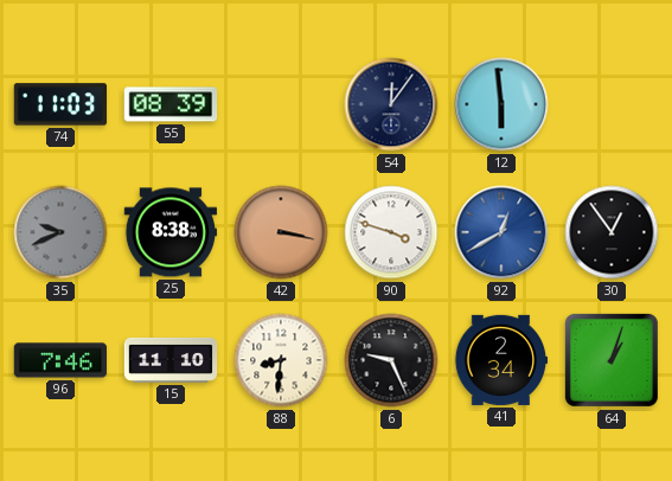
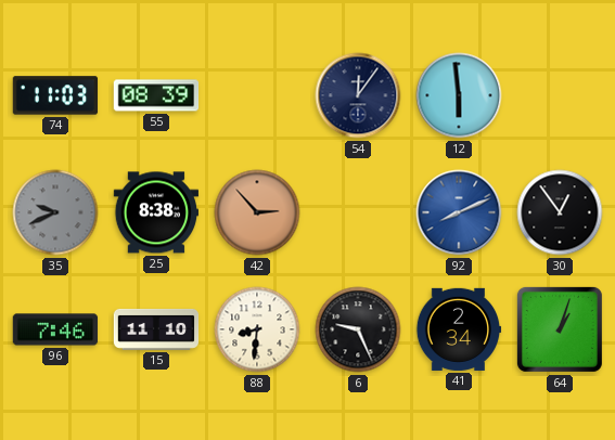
42: 3:17 -> 2:53
90: 3:48 -> none
92: 12:40 -> 8:11
